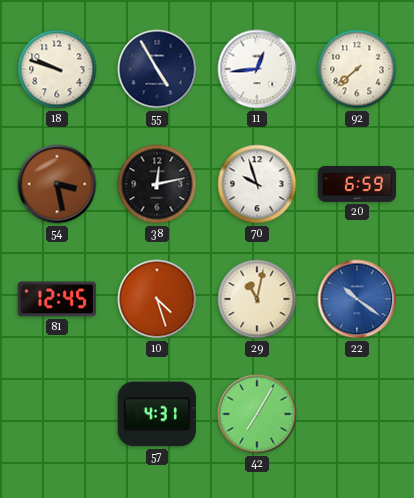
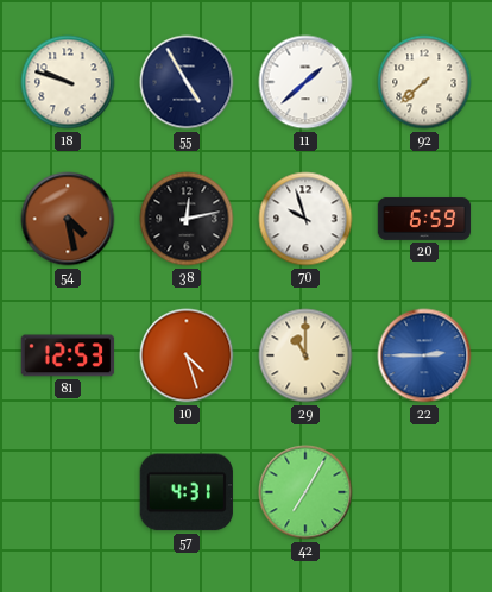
11: 12:44 -> 1:38
54: 3:28 -> 4:28
81: 12:45 -> 12:53
29: 11:02 -> 11:00
22: 10:21 -> 2:45
